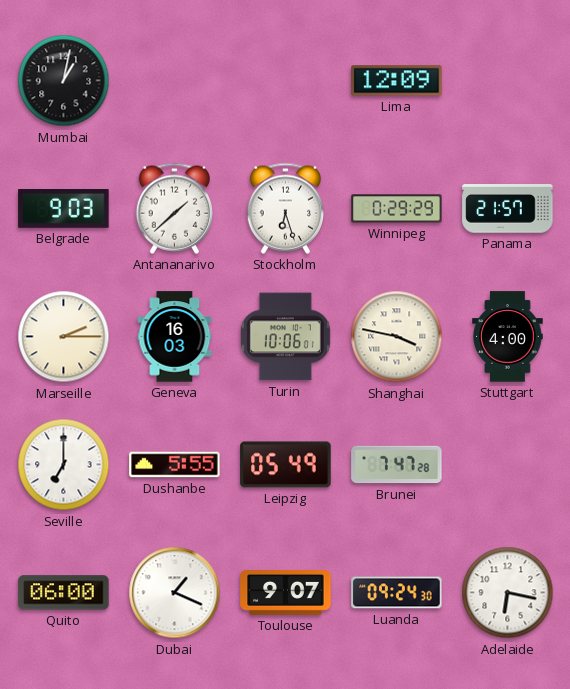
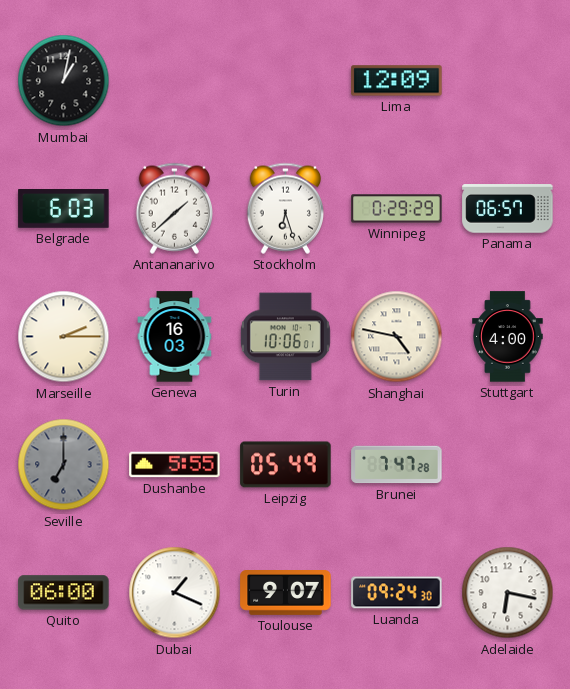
Belgrade: 9:03 -> 6:03
Panama: 21:57 -> 06:57
Shanghai: 3:47 -> 4:47
Seville dial: white -> grey
